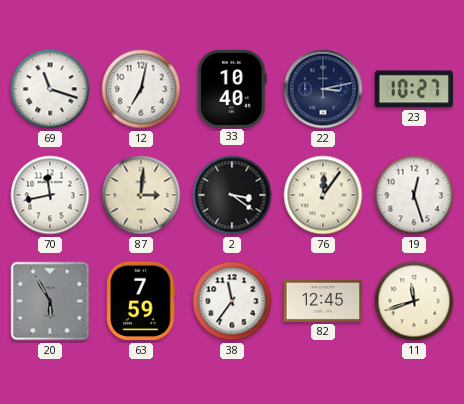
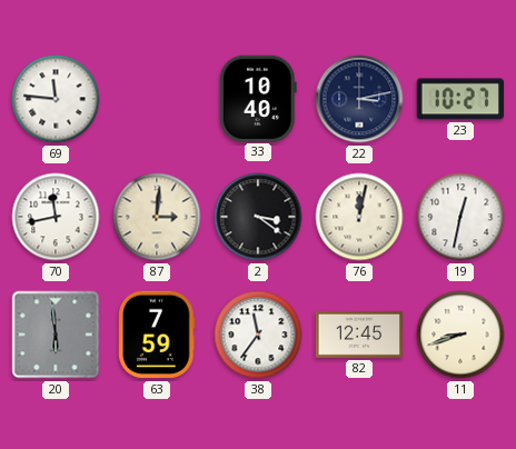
69: 11:18 -> 11:46
12: 7:02 -> none
76: 12:06 -> 12:02
19: 12:27 -> 12:32
20: 5:55 -> 5:59
11: 11:42 -> 8:42
